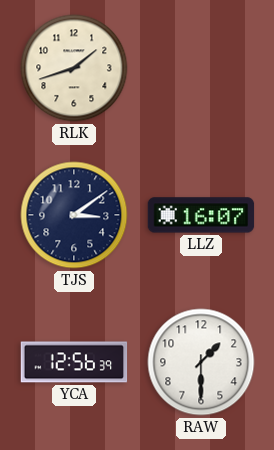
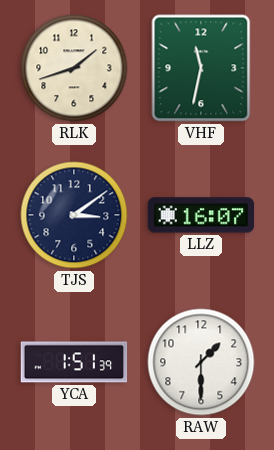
VHF: none -> 11:32
YCA: 12:56 -> 1:51
